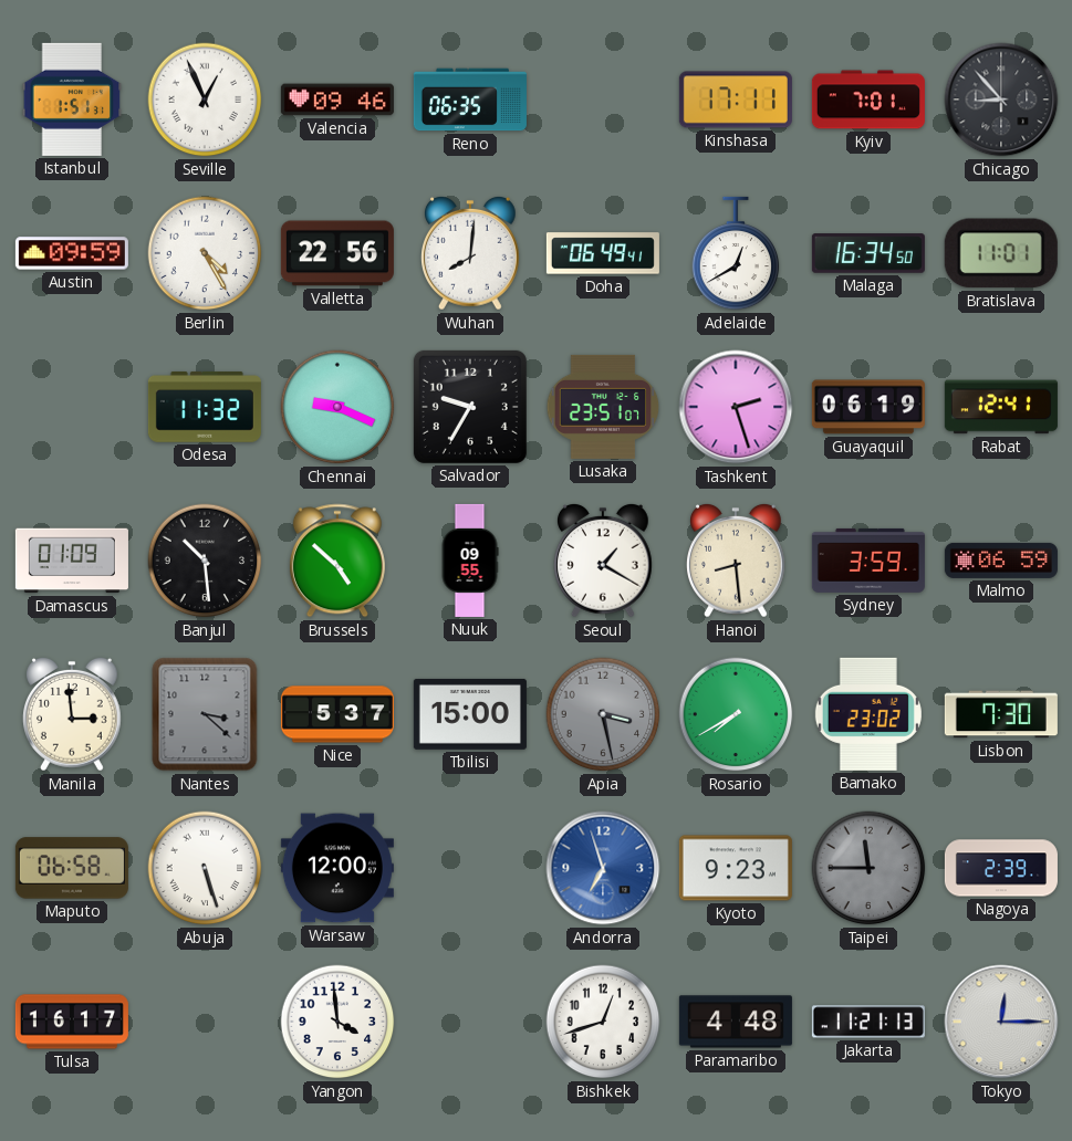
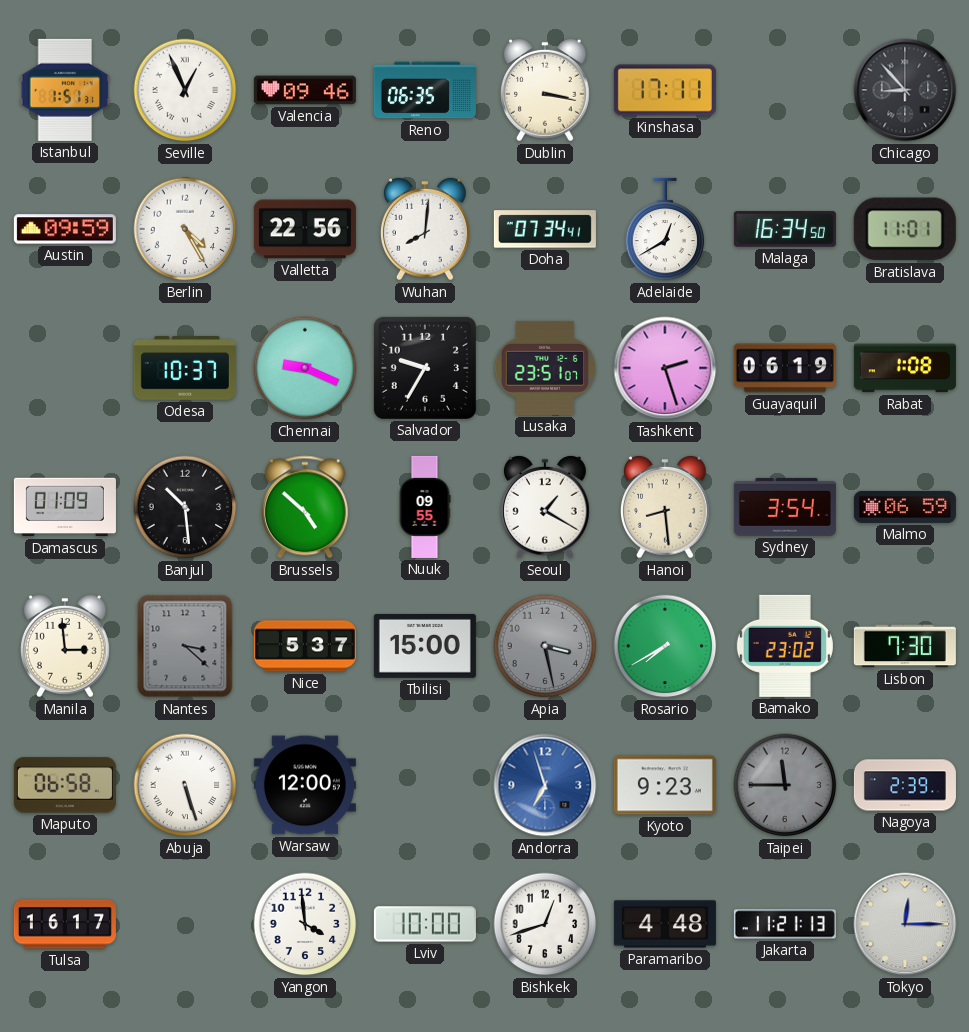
Dublin: none -> 3:17
Kyiv: 7:01 -> none
Doha: 06:49 -> 07:34
Odesa: 11:32 -> 10:37
Rabat: 12:41 -> 1:08
Sydney: 3:59 -> 3:54
Lviv: none -> 10:00
